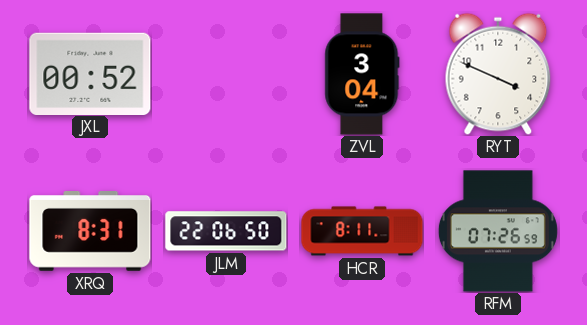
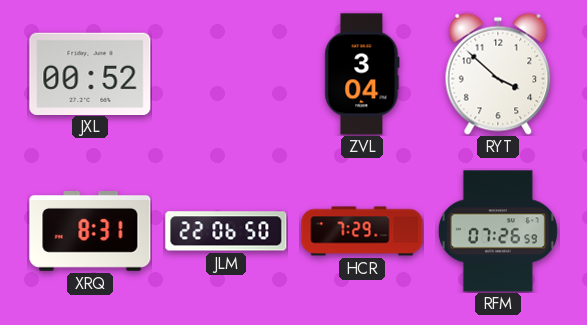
RYT: 3:49 -> 3:52
HCR: 8:11 -> 7:29
